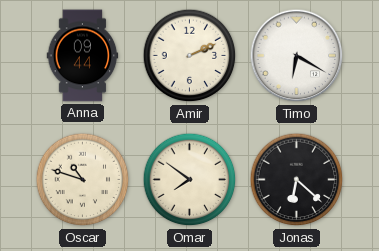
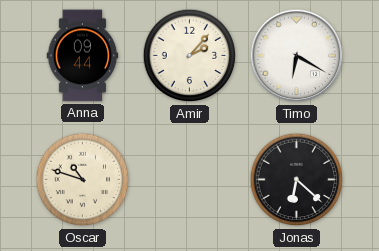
Amir: 2:11 -> 2:07
Omar: 7:51 -> none
